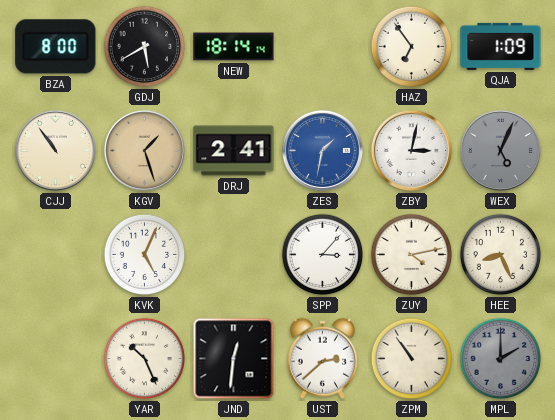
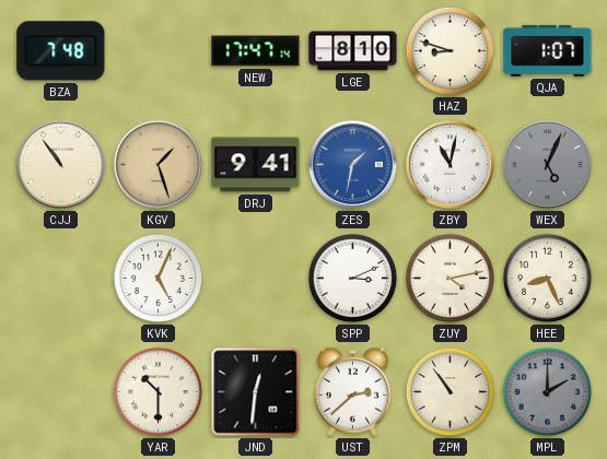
BZA: 8:00 -> 7:48
GDJ: 5:40 -> none
NEW: 18:14 -> 17:47
LGE: none -> 8:10
HAZ: 6:54 -> 8:48
QJA: 1:09 -> 1:07
DRJ: 2:41 -> 9:41
ZBY: 3:02 -> 11:02
SPP: 3:07 -> 3:11
YAR: 10:26 -> 10:30
